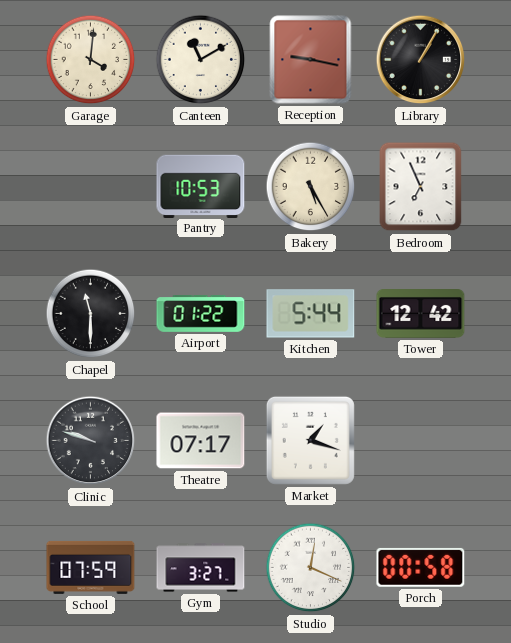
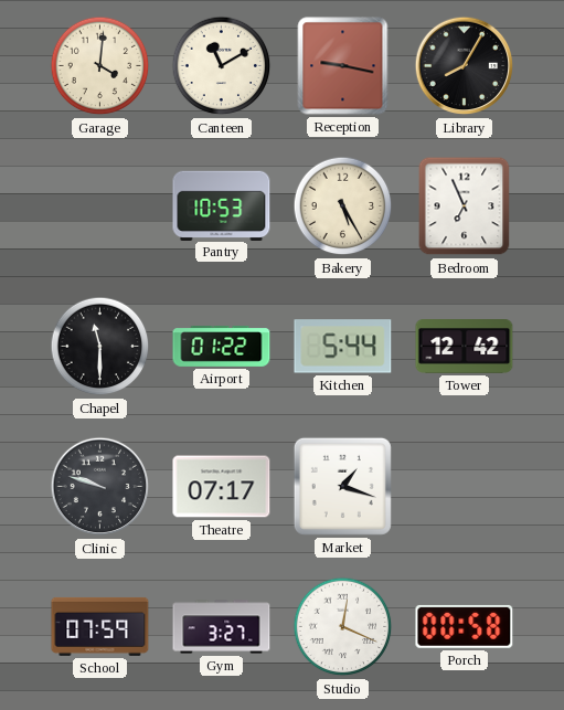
Library: 1:05 -> 8:05
